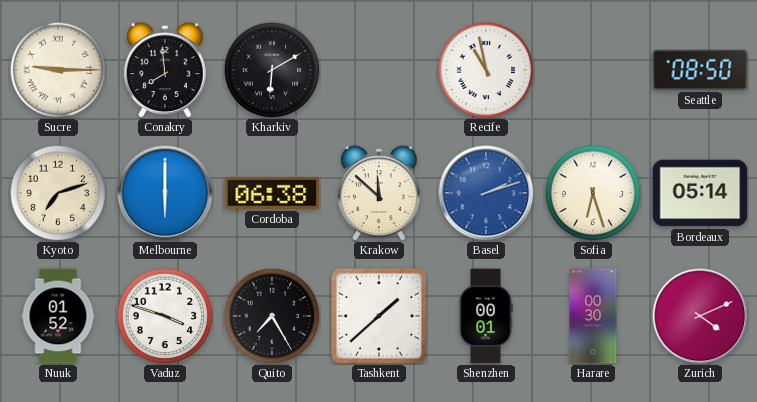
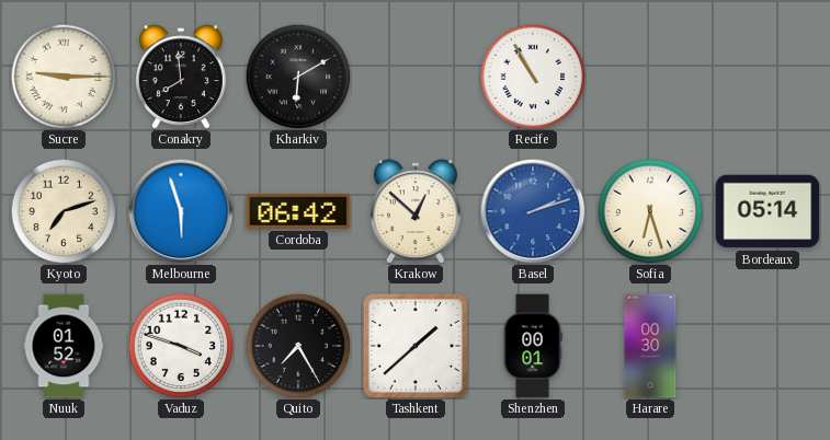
Recife: 10:58 -> 10:55
Seattle: 08:50 -> none
Melbourne: 6:00 -> 5:57
Cordoba: 06:38 -> 06:42
Krakow: 11:52 -> 12:52
Zurich: 4:11 -> none
